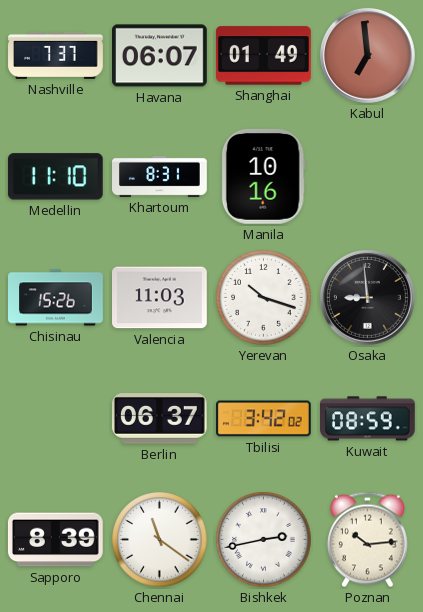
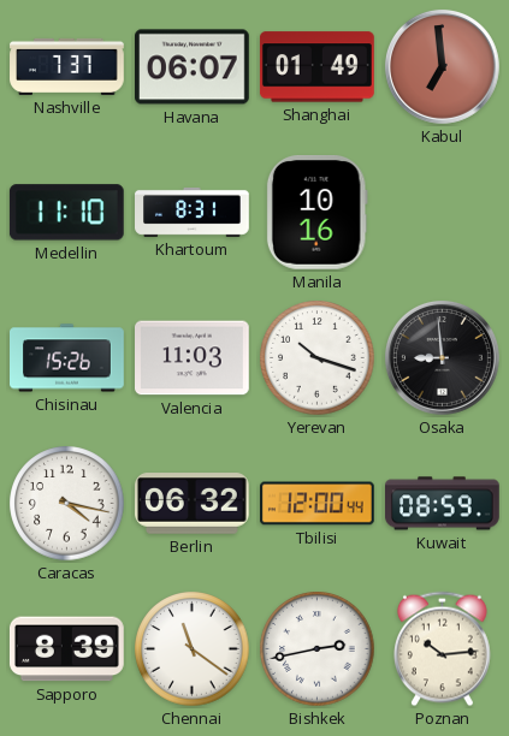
Caracas: none -> 4:17
Berlin: 06:37 -> 06:32
Tbilisi: 3:42 -> 12:00
